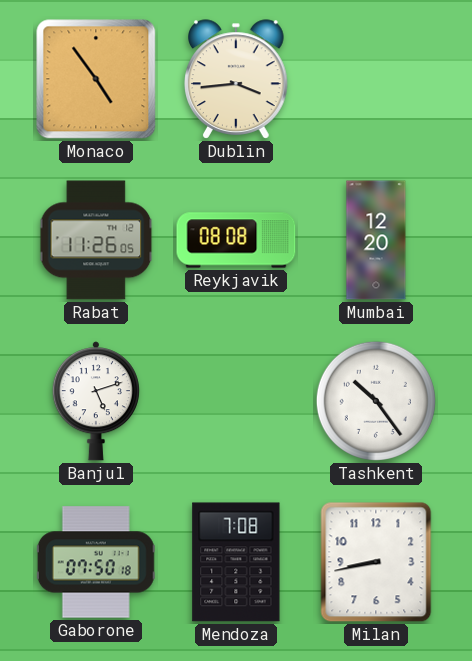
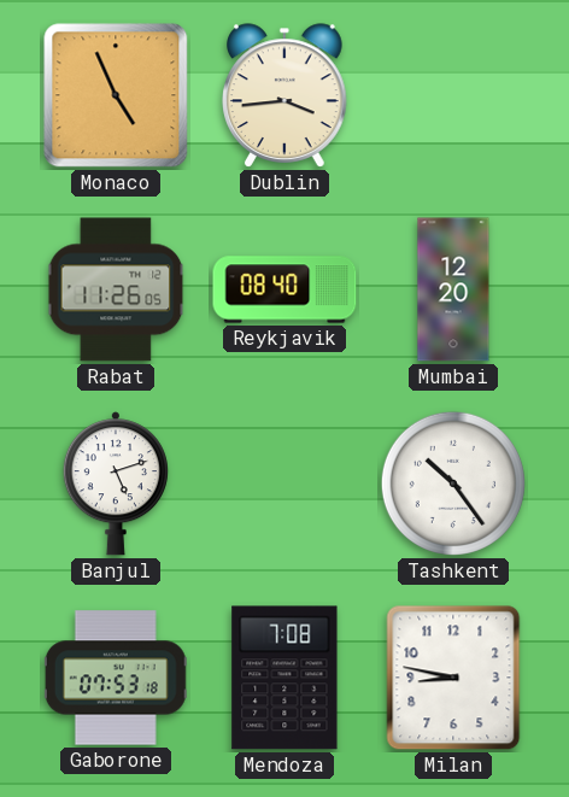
Monaco: 4:54 -> 4:56
Reykjavik: 08:08 -> 08:40
Gaborone: 07:50 -> 07:53
Milan: 8:43 -> 8:47
